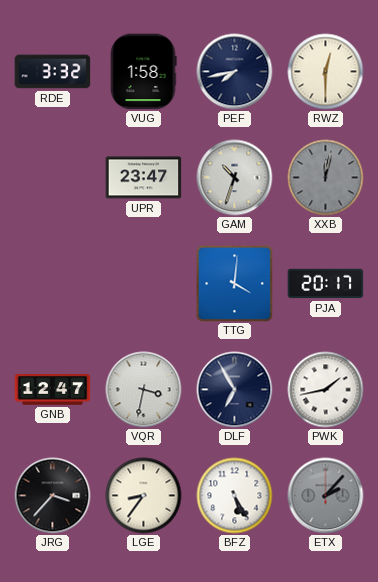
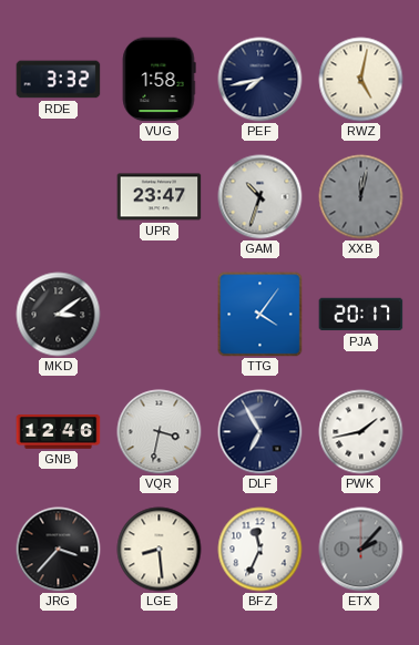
RWZ: 12:30 -> 5:02
MKD: none -> 3:09
TTG: 4:01 -> 4:06
GNB: 12:47 -> 12:46
LGE: 8:36 -> 8:29
BFZ: 5:25 -> 11:34
